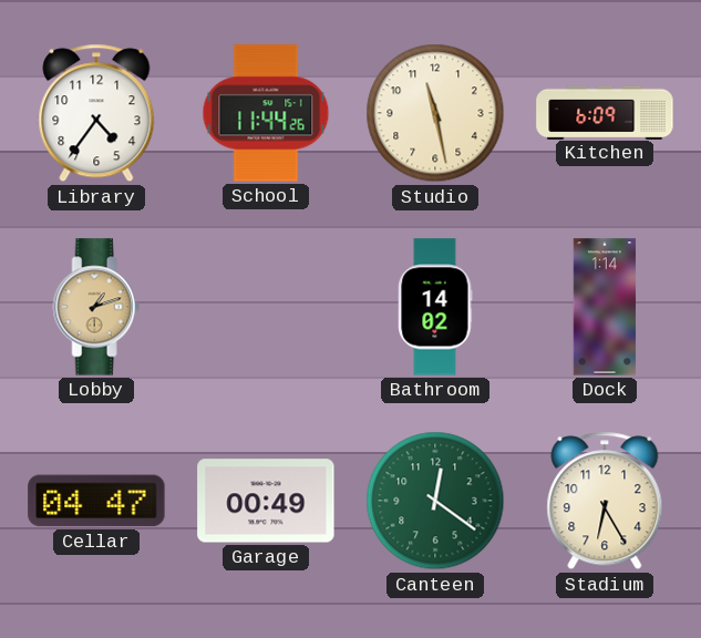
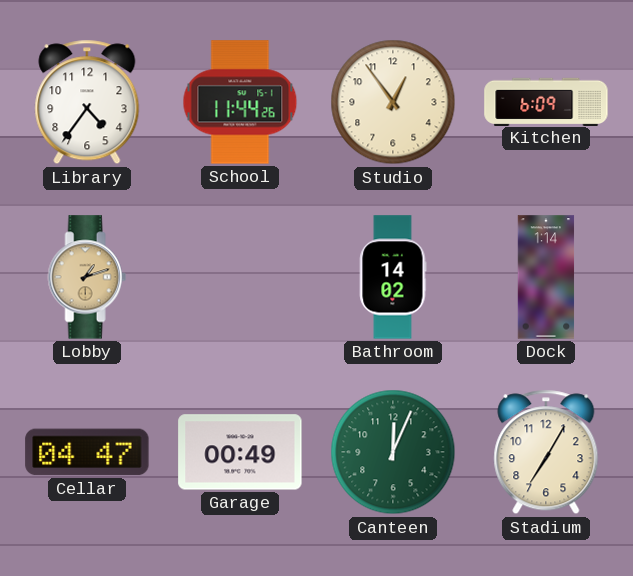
Studio: 11:28 -> 12:54
Canteen: 12:21 -> 12:04
Stadium: 6:25 -> 7:05
